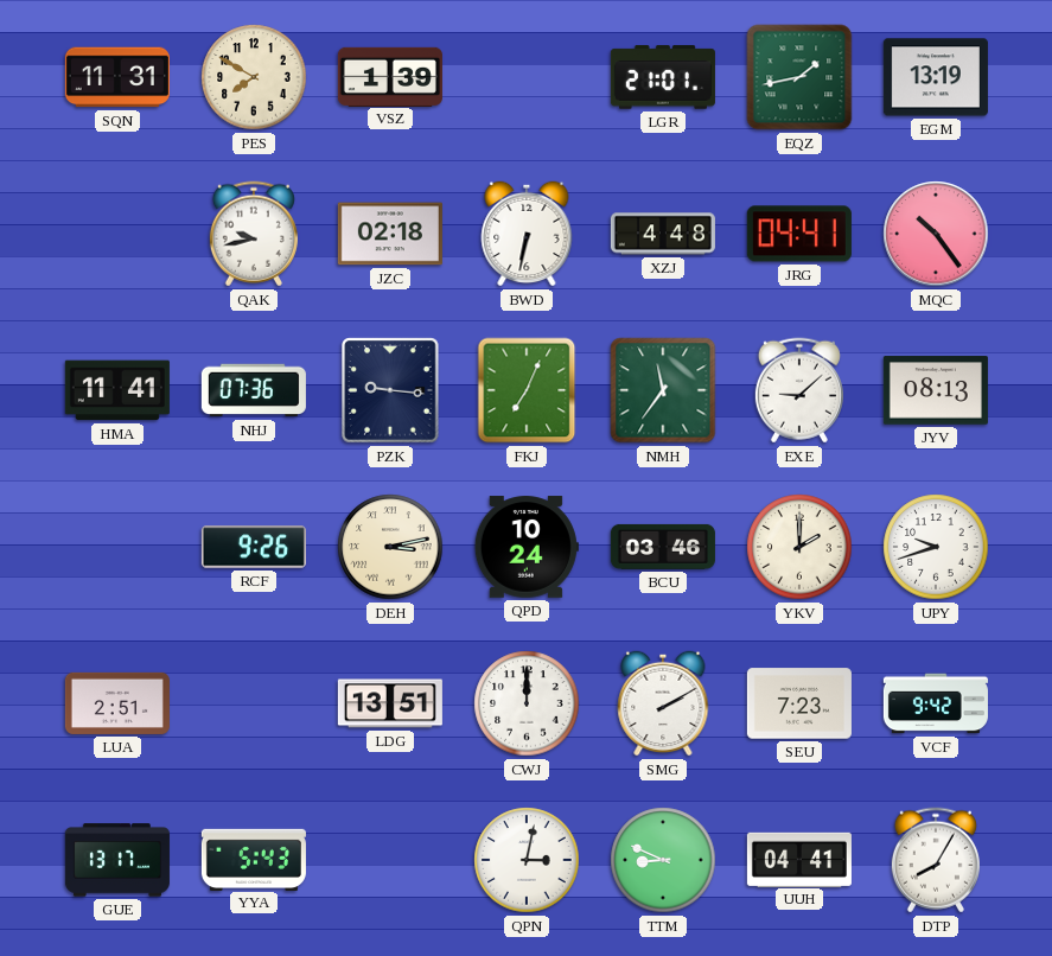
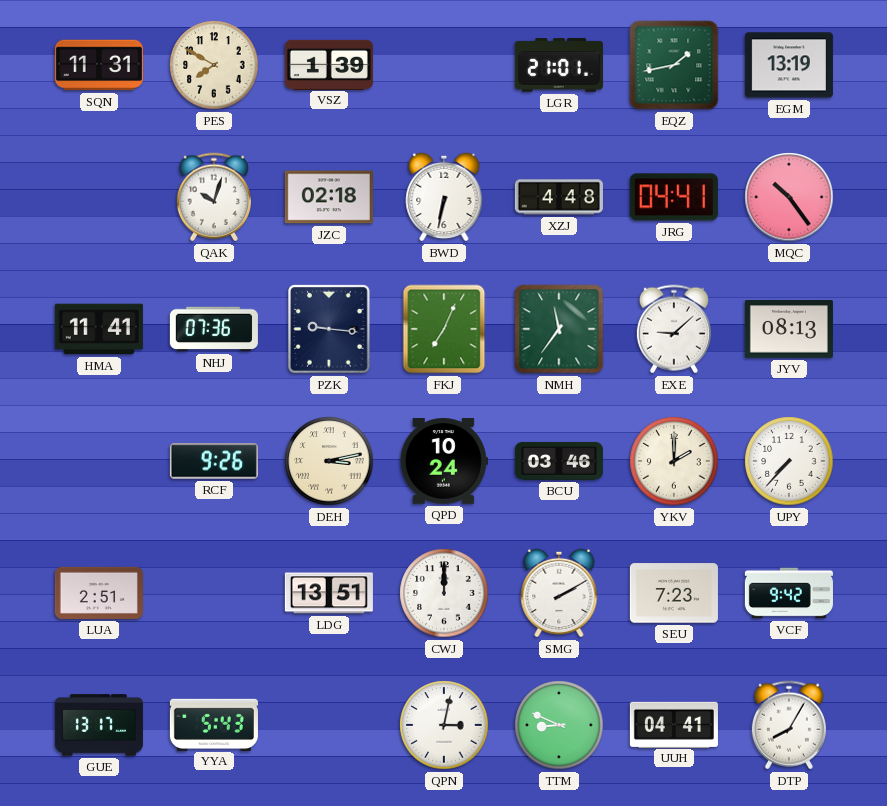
QAK: 9:43 -> 10:03
UPY: 9:42 -> 7:37
